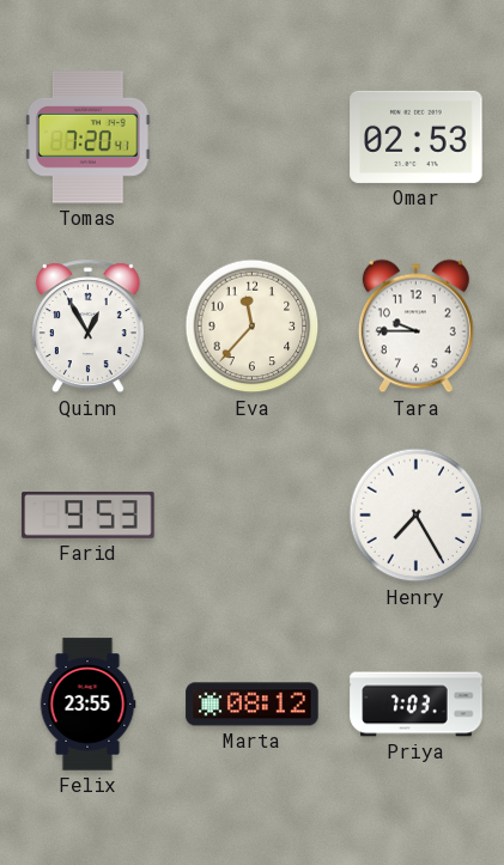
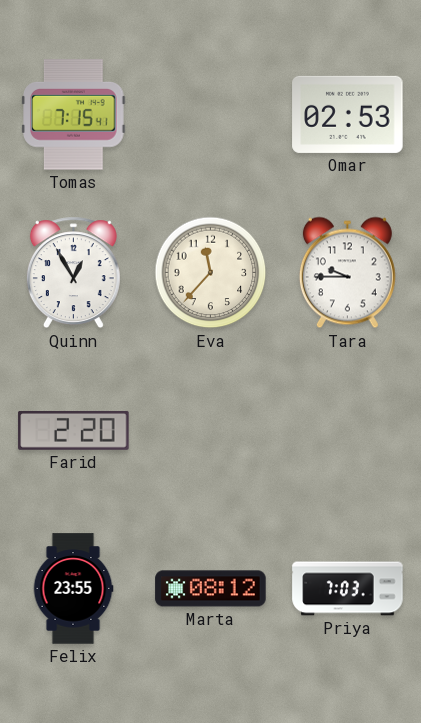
Tomas: 7:20 -> 7:15
Farid: 9:53 -> 2:20
Henry: 7:25 -> none
